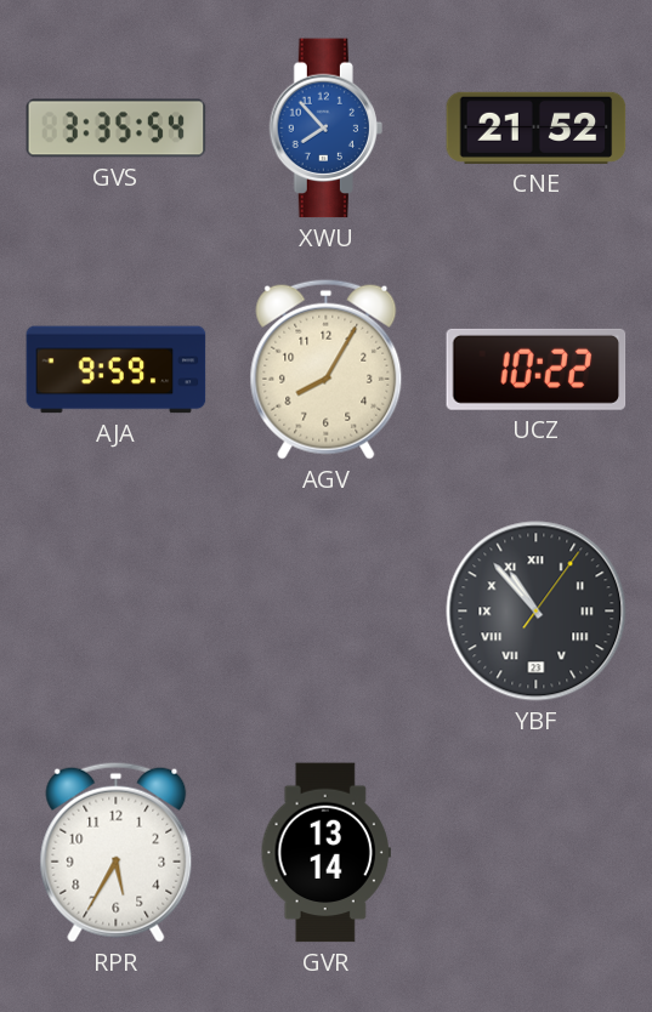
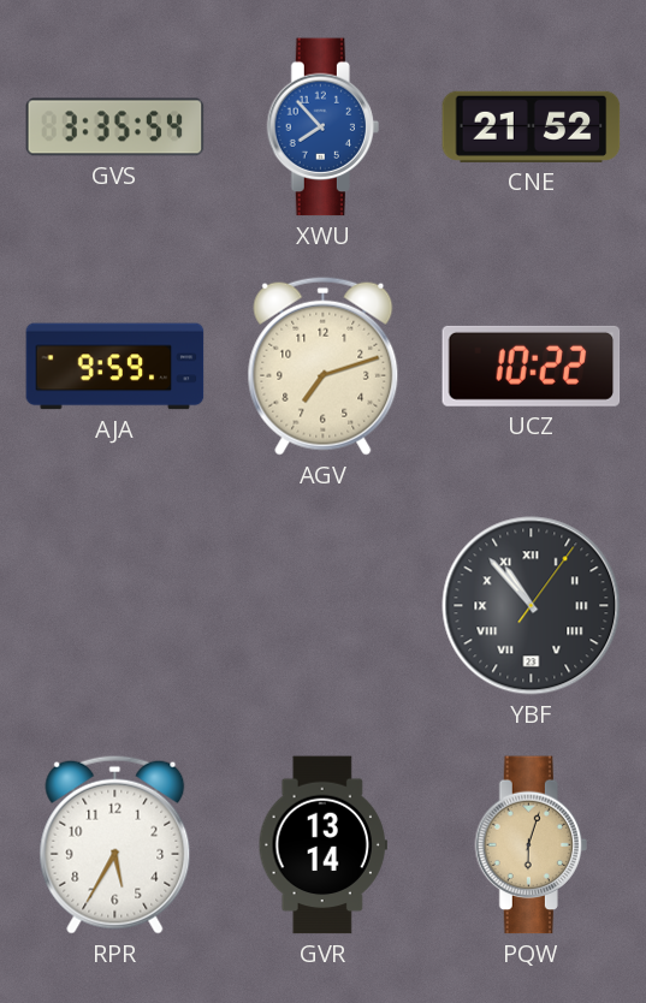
AGV: 8:05 -> 7:12
PQW: none -> 6:03
